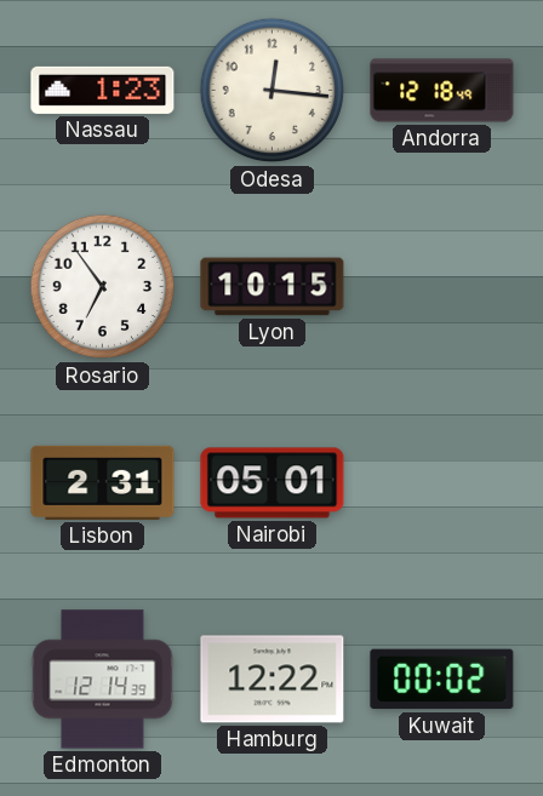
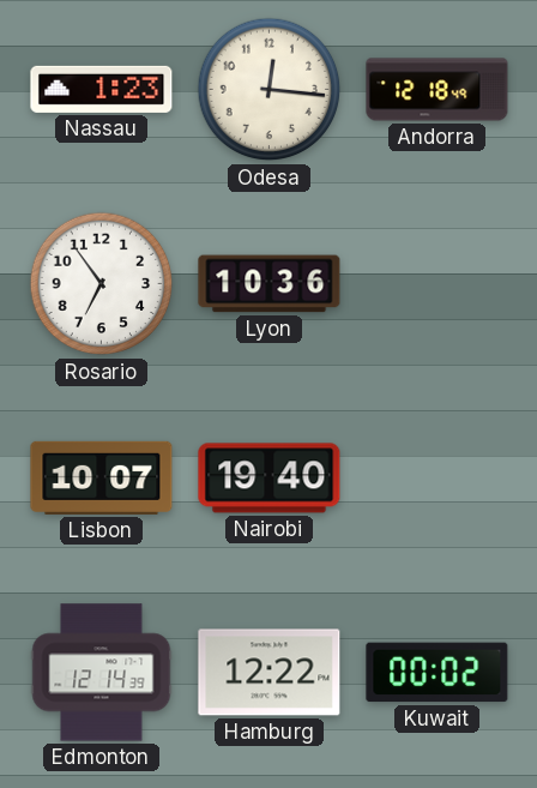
Lyon: 10:15 -> 10:36
Lisbon: 2:31 -> 10:07
Nairobi: 05:01 -> 19:40
